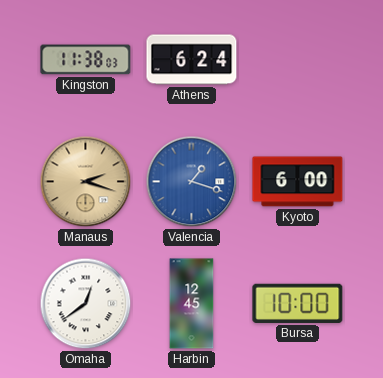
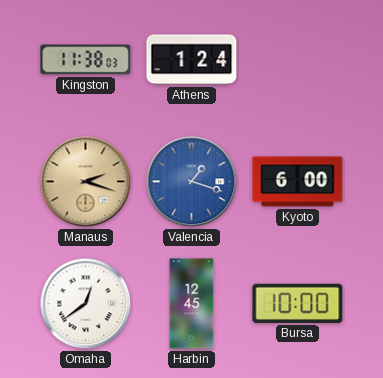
Athens: 6:24 -> 1:24
